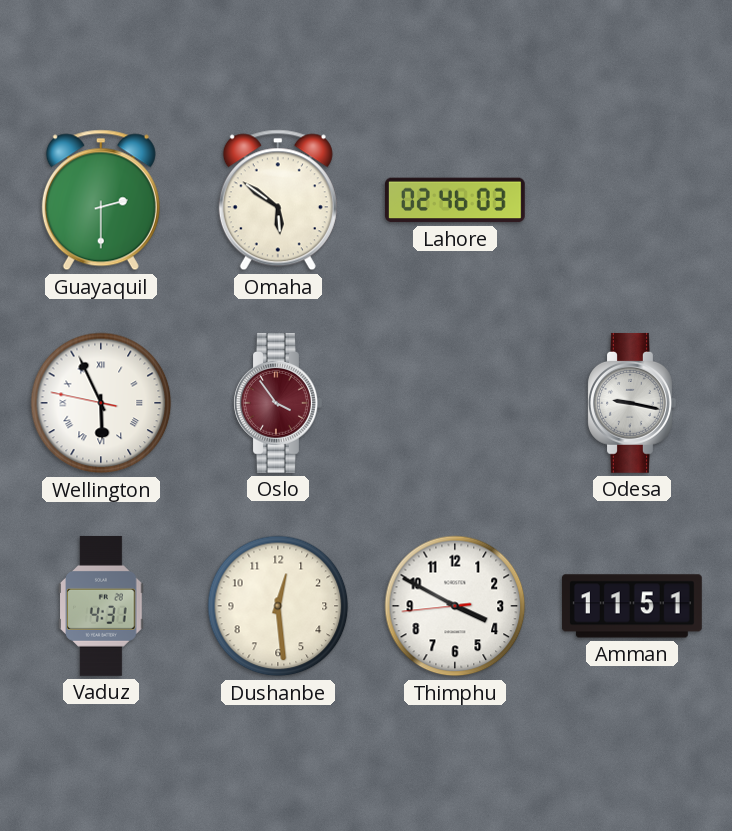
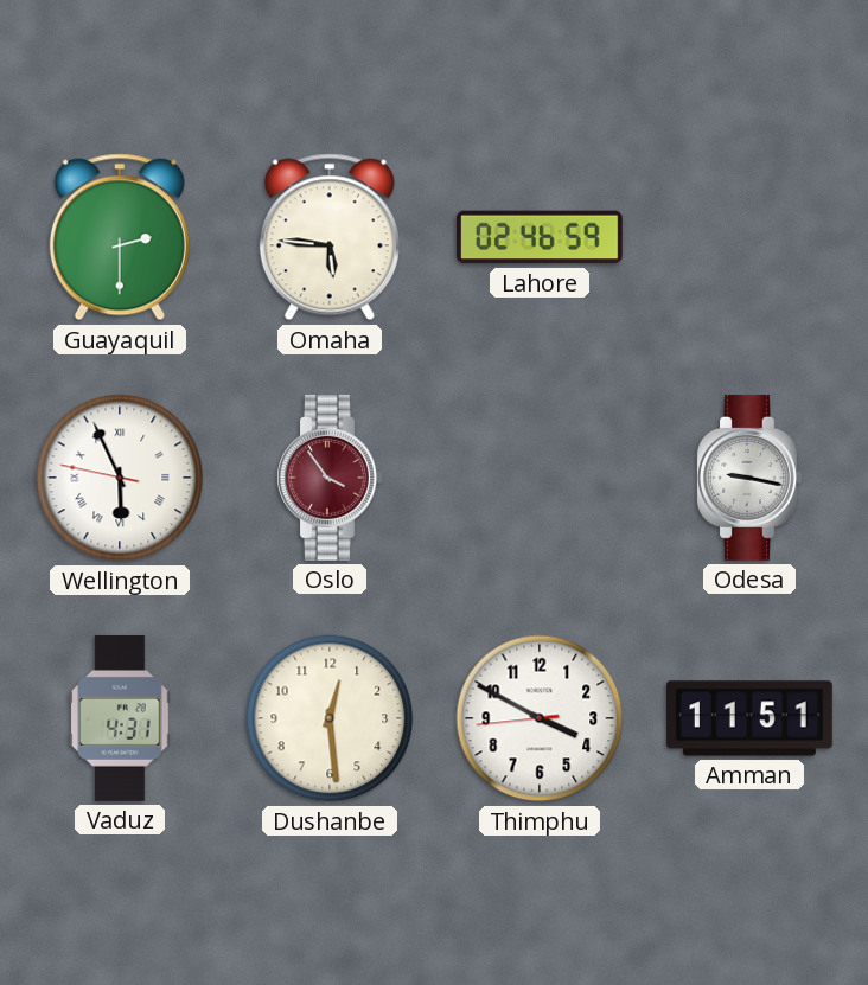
Omaha: 5:51 -> 5:46
Lahore: 02:46:03 -> 02:46:59
